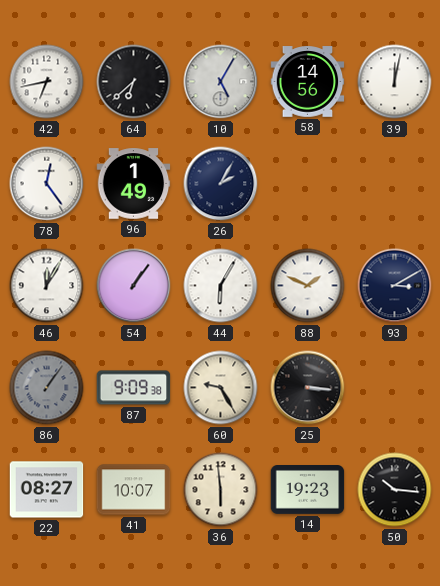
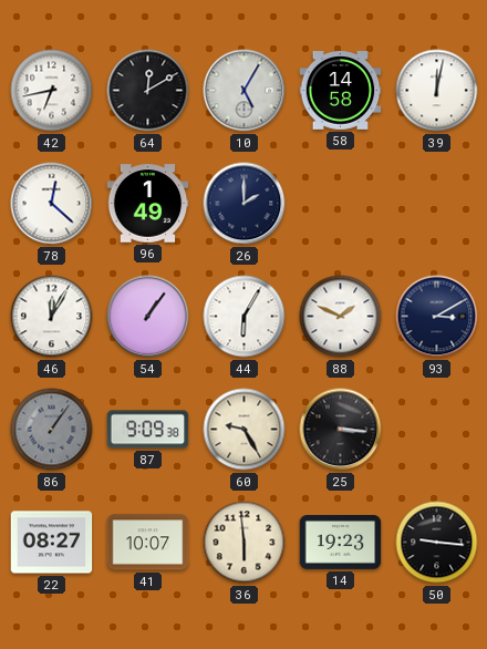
64: 6:38 -> 12:10
58: 14:56 -> 14:58
78: 12:24 -> 12:22
26: 2:05 -> 2:00
50: 10:16 -> 9:16
